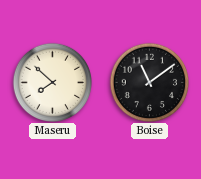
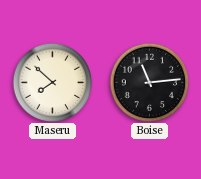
Boise: 11:09 -> 11:14
